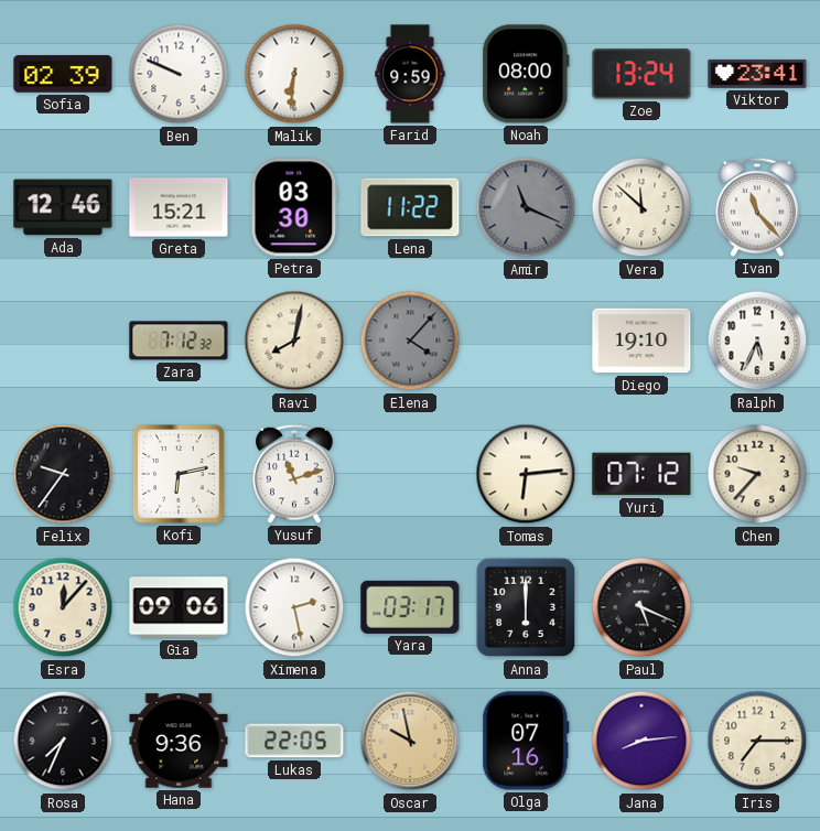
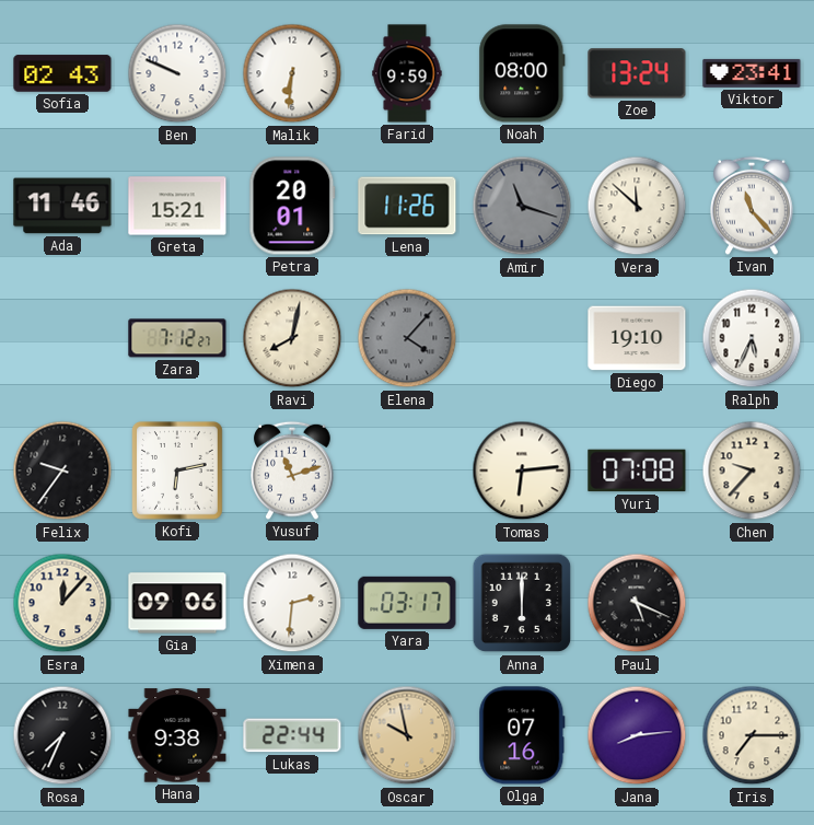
Sofia: 02:39 -> 02:43
Ada: 12:46 -> 11:46
Petra: 03:30 -> 20:01
Lena: 11:22 -> 11:26
Amir: 11:19 -> 11:18
Zara: 7:12:32 -> 7:12:27
Yuri: 07:12 -> 07:08
Ximena: 2:28 -> 2:31
Hana: 9:36 -> 9:38
Lukas: 22:05 -> 22:44
